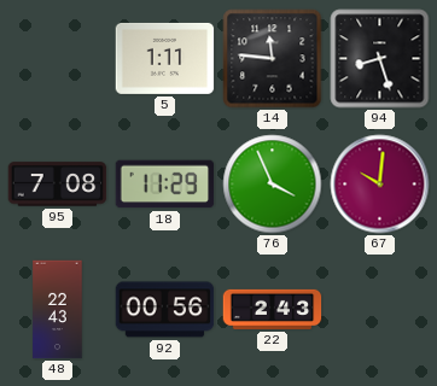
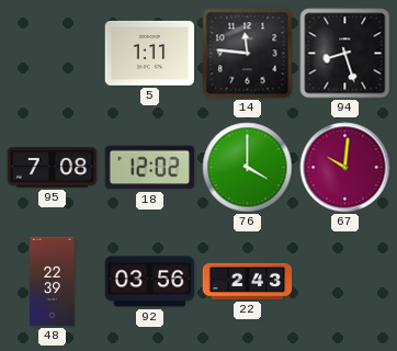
18: 11:29 -> 12:02
76: 3:56 -> 4:00
48: 22:43 -> 22:39
92: 00:56 -> 03:56
